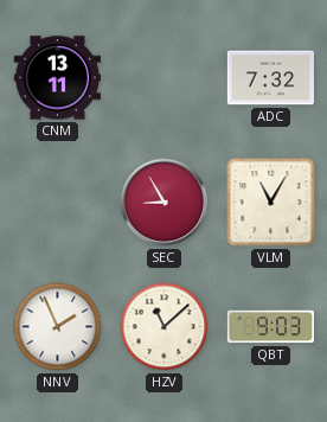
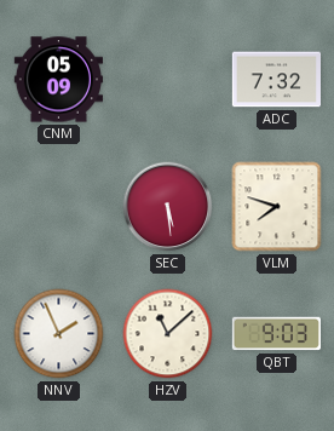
CNM: 13:11 -> 05:09
SEC: 8:55 -> 5:29
VLM: 11:05 -> 7:48
